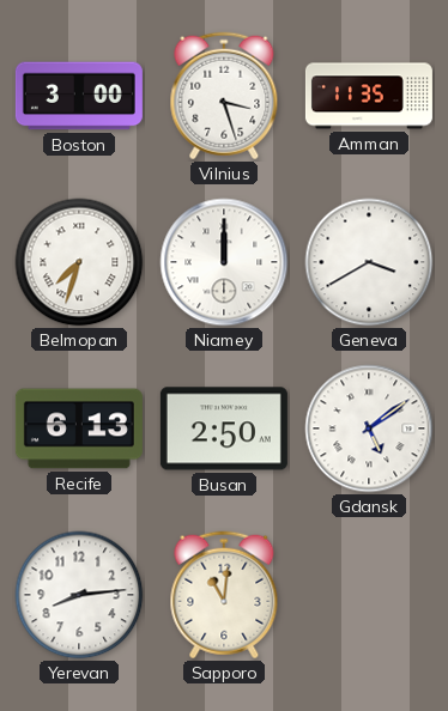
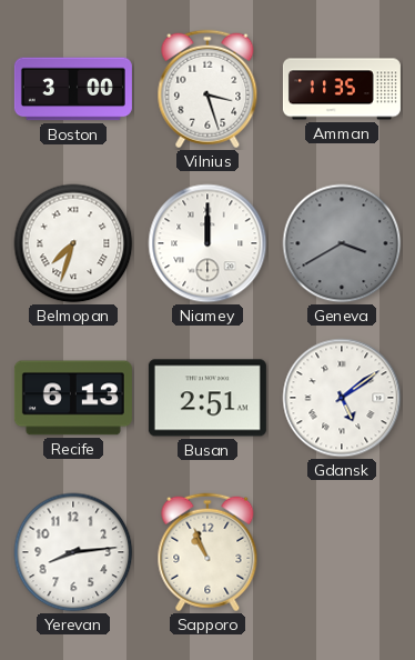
Geneva dial: white -> grey
Busan: 2:50 -> 2:51
Sapporo: 11:01 -> 10:56
